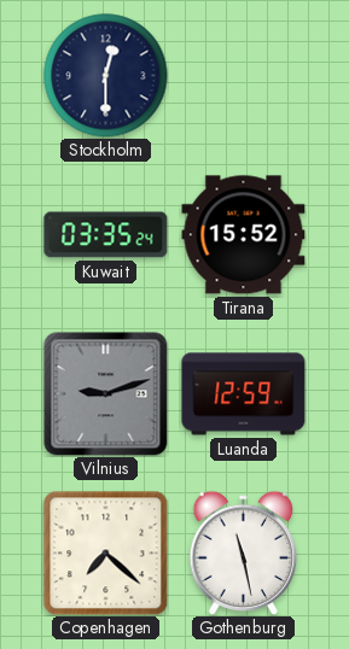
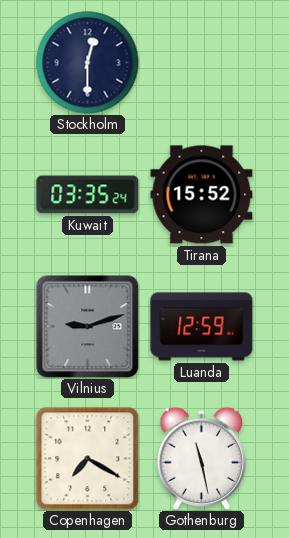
Copenhagen: 7:22 -> 7:20
